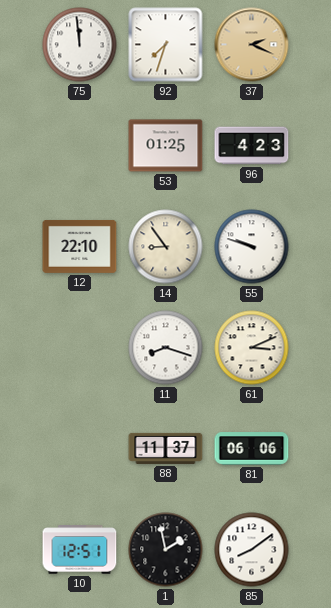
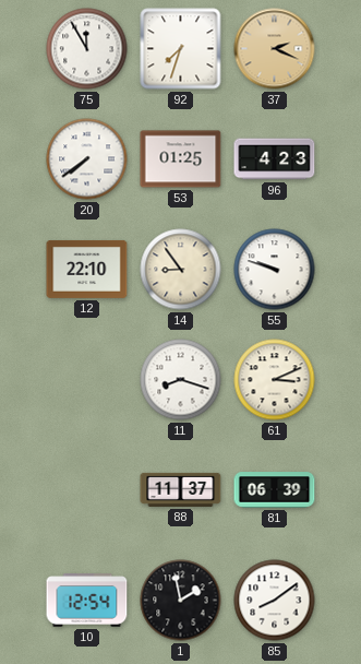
75: 11:59 -> 11:55
20: none -> 7:39
81: 06:06 -> 06:39
10: 12:51 -> 12:54
